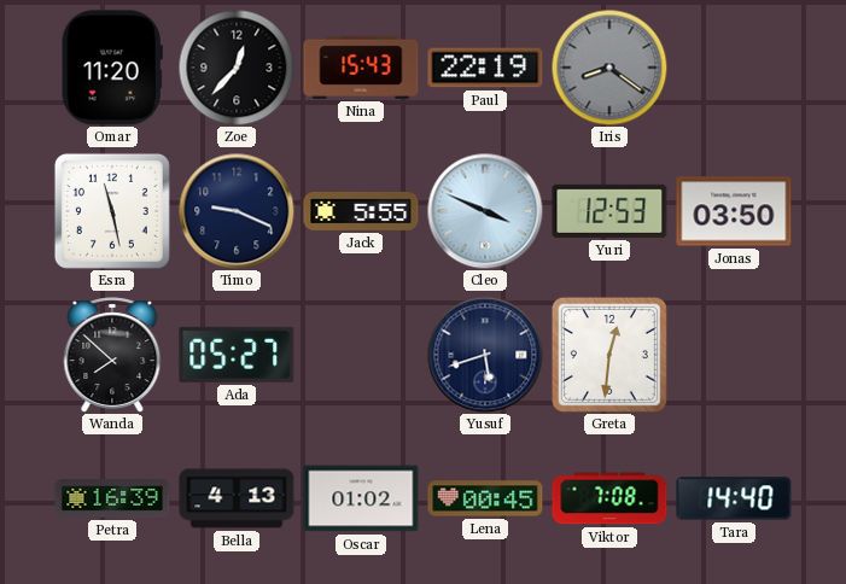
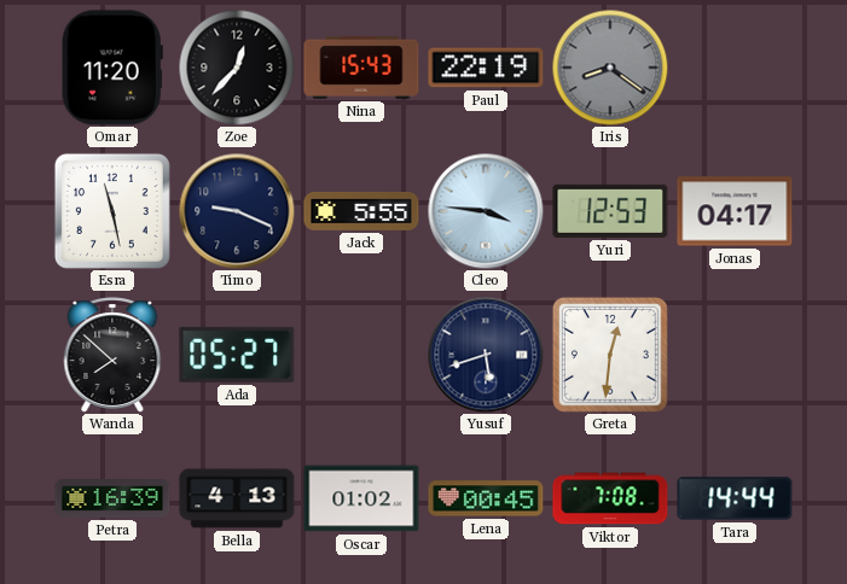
Cleo: 3:49 -> 3:46
Jonas: 03:50 -> 04:17
Tara: 14:40 -> 14:44
